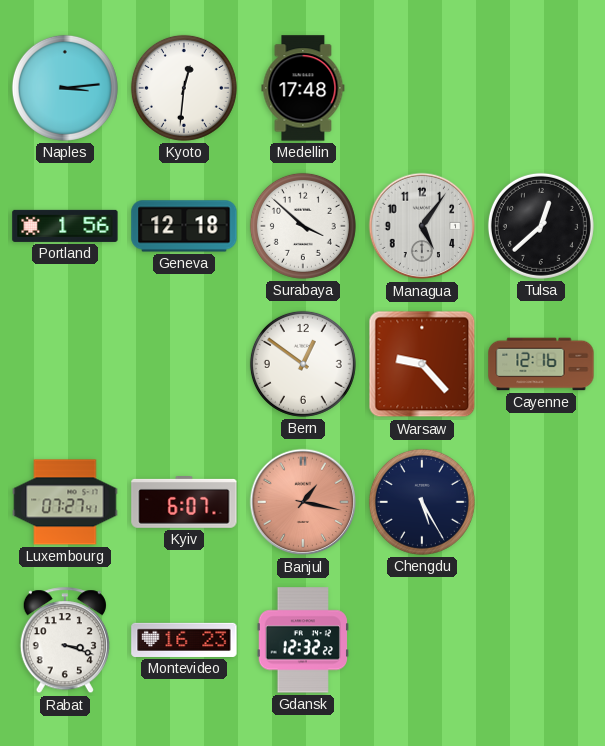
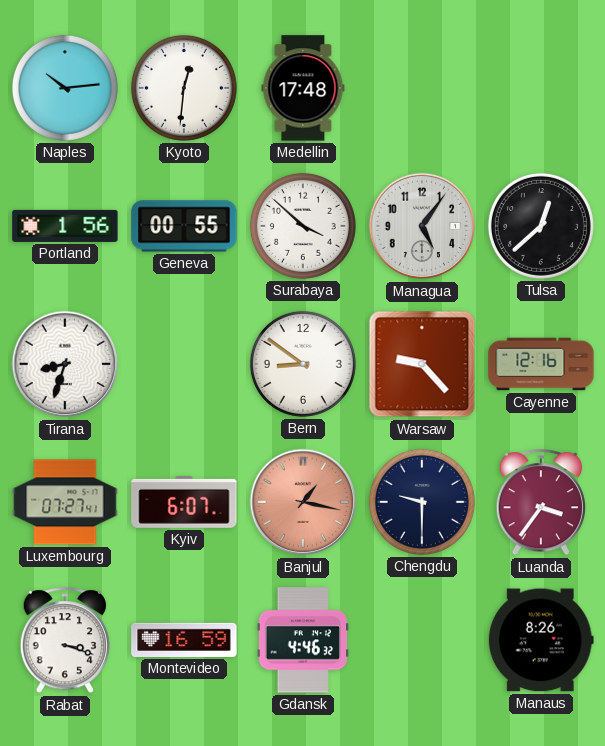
Naples: 3:14 -> 10:14
Geneva: 12:18 -> 00:55
Tirana: none -> 8:33
Bern: 12:51 -> 8:51
Chengdu: 5:25 -> 9:30
Luanda: none -> 3:36
Montevideo: 16:23 -> 16:59
Gdansk: 12:32 -> 4:46
Manaus: none -> 8:26
